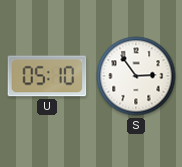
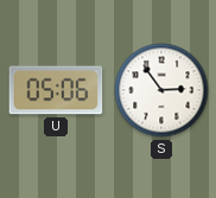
U: 05:10 -> 05:06
